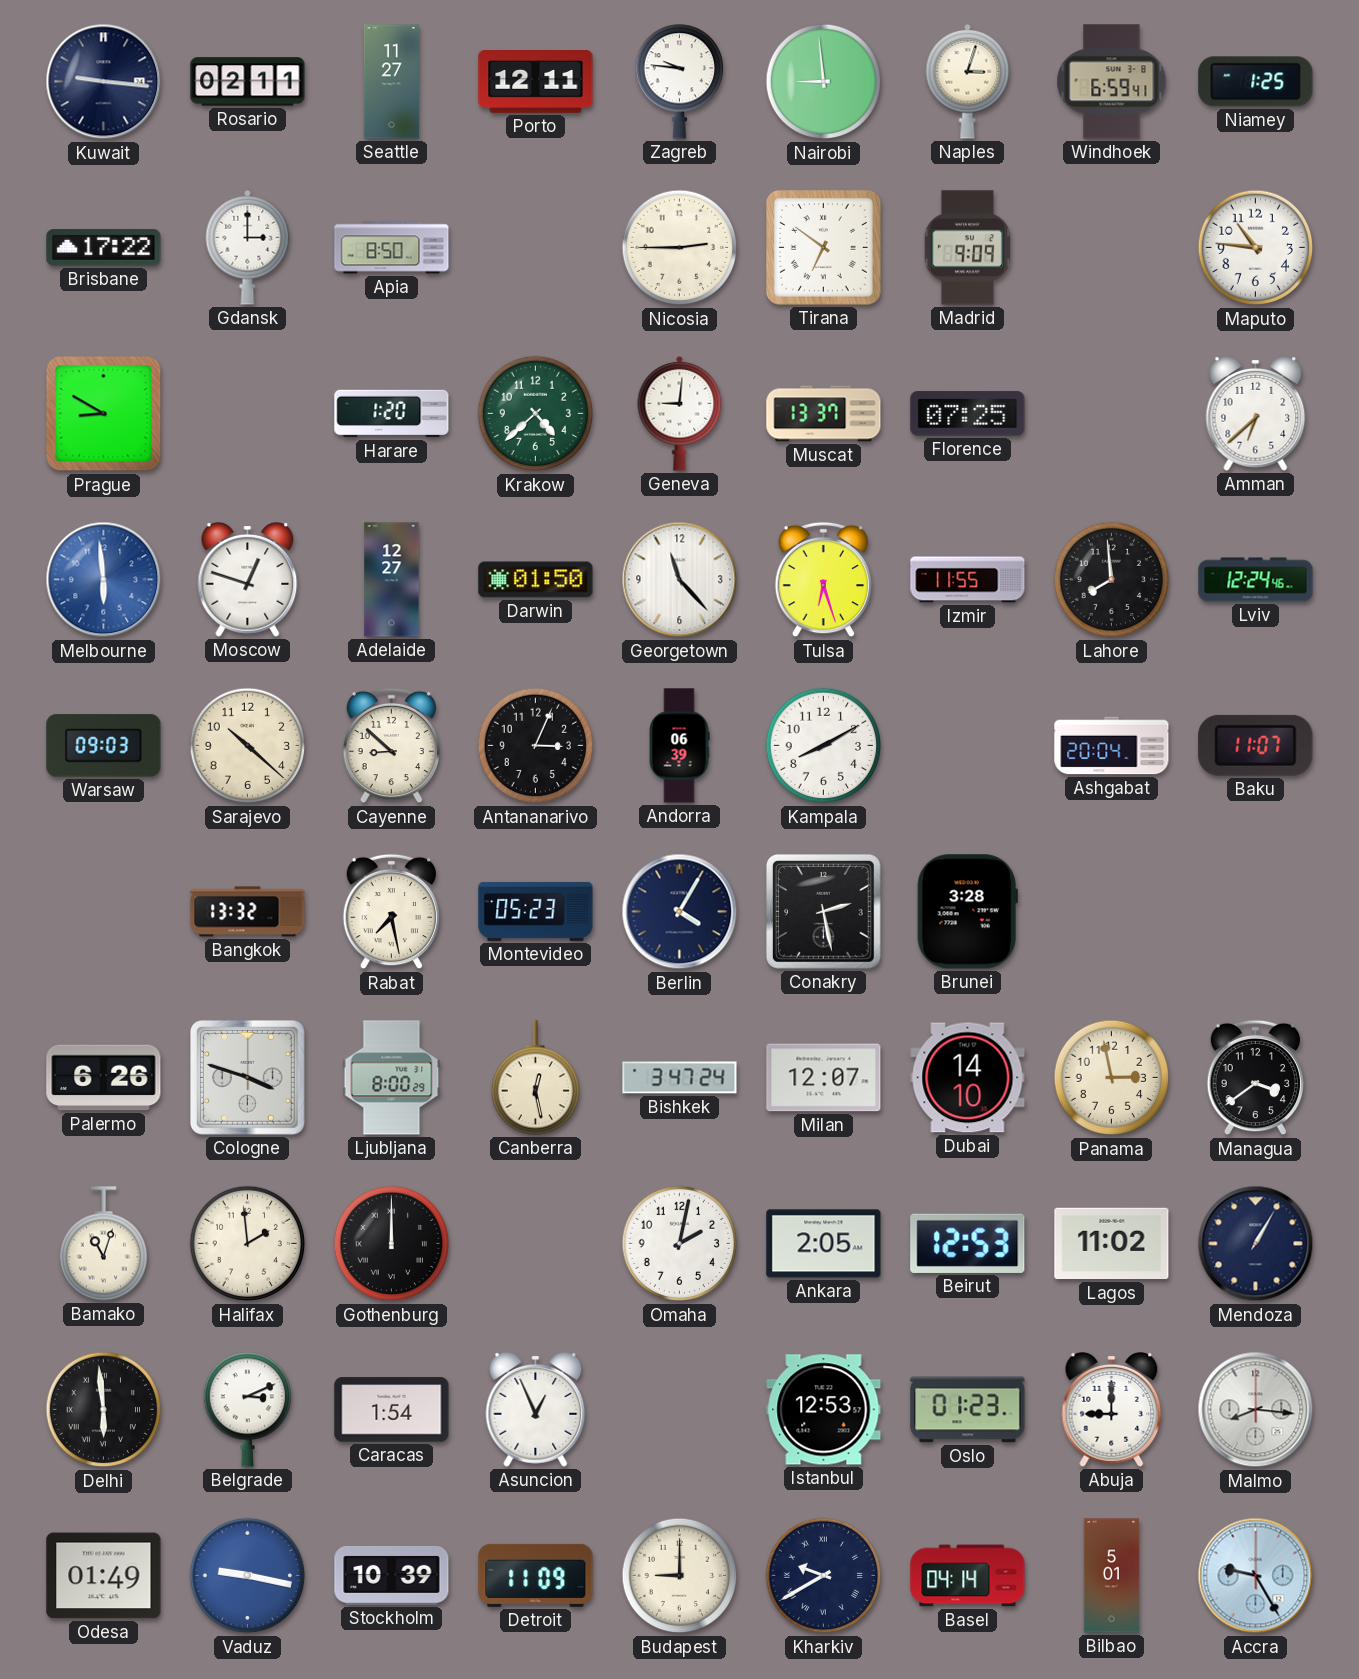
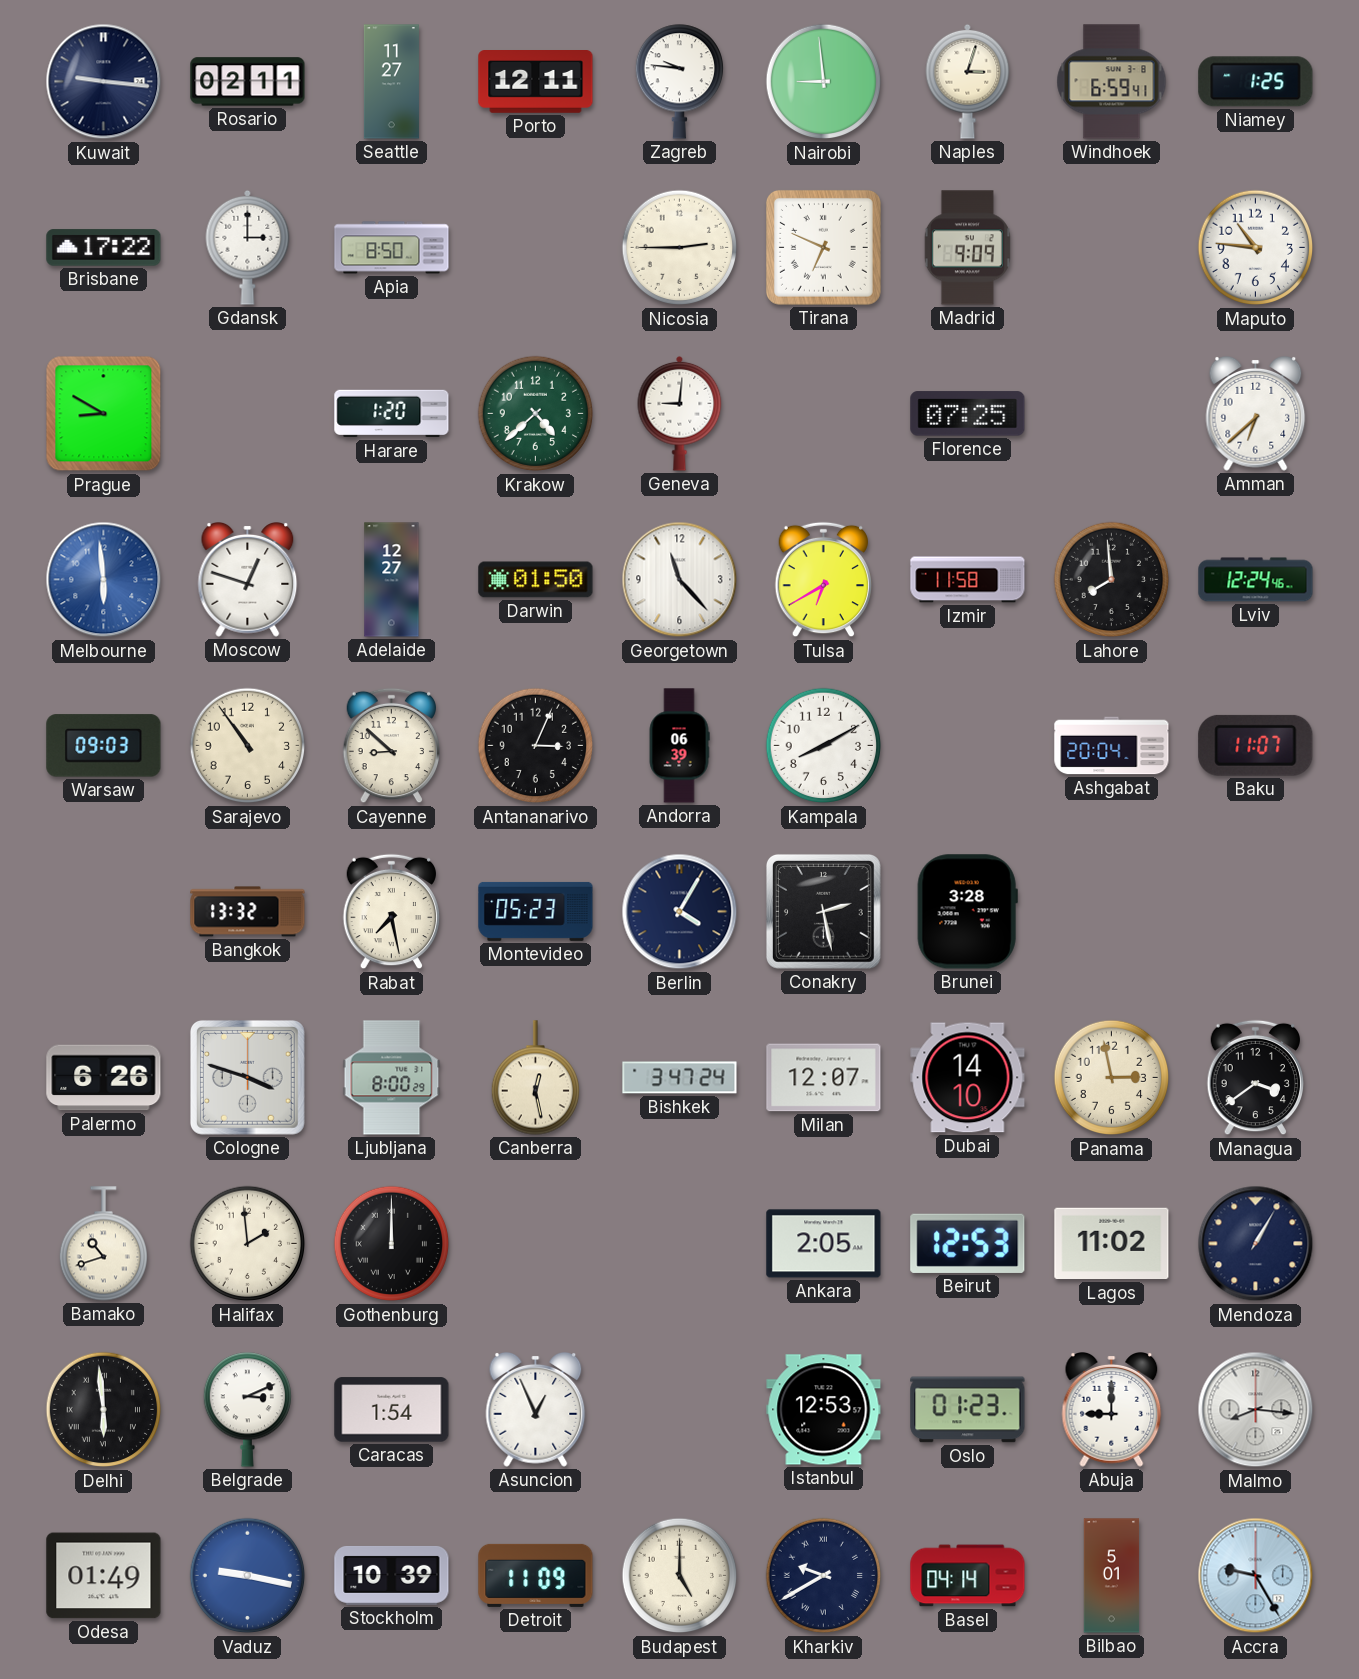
Tirana: 6:51 -> 6:49
Muscat: 13:37 -> none
Tulsa: 6:27 -> 6:40
Izmir: 11:55 -> 11:58
Sarajevo: 10:22 -> 10:54
Bamako: 11:03 -> 10:42
Omaha: 2:02 -> none
Budapest: 9:00 -> 5:00
